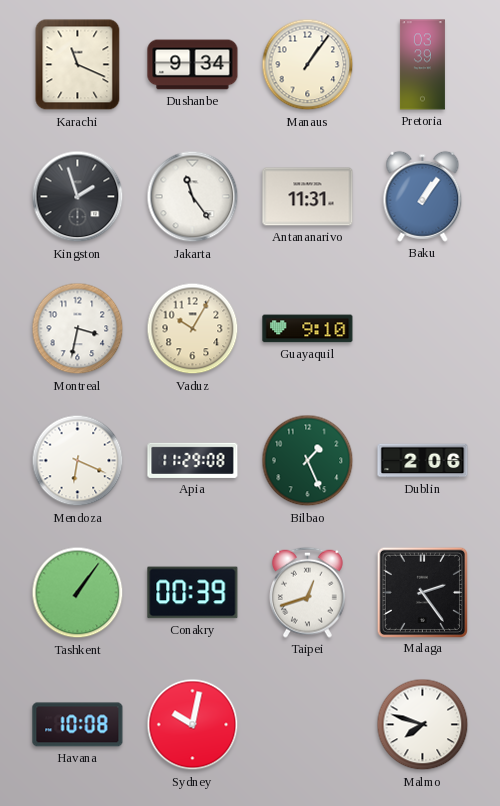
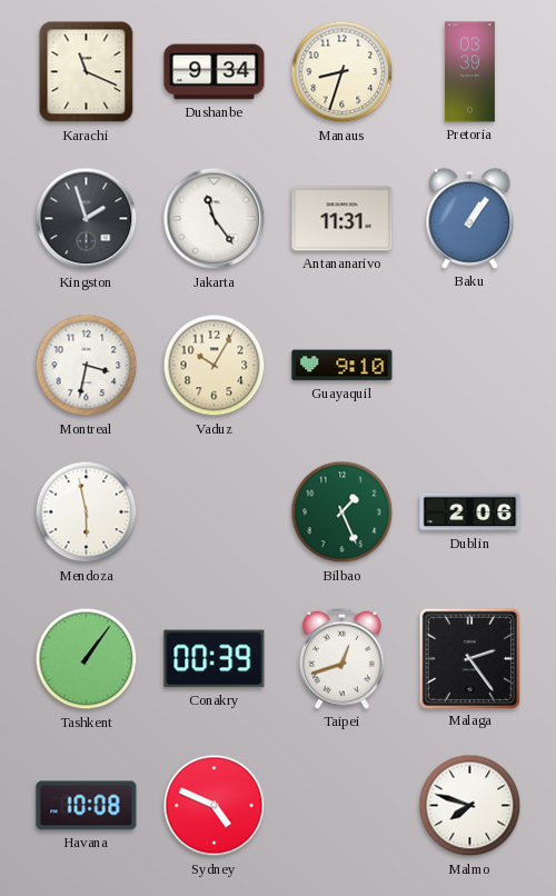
Manaus: 1:06 -> 8:33
Mendoza: 6:19 -> 5:58
Apia: 11:29 -> none
Sydney: 10:02 -> 4:49
